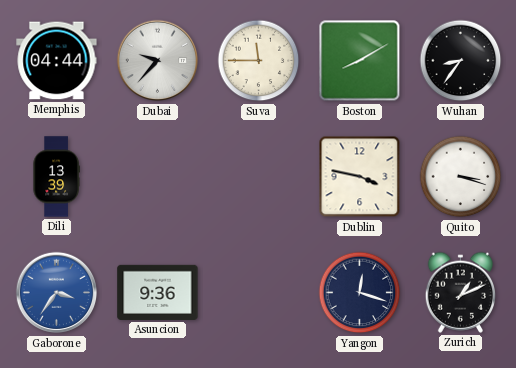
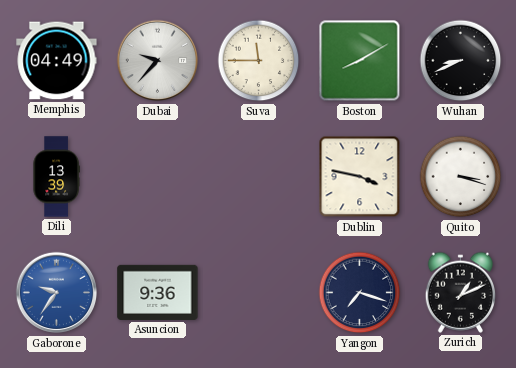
Memphis: 04:44 -> 04:49
Wuhan: 8:36 -> 8:41
Gaborone: 3:36 -> 9:36
Yangon: 12:18 -> 7:18
